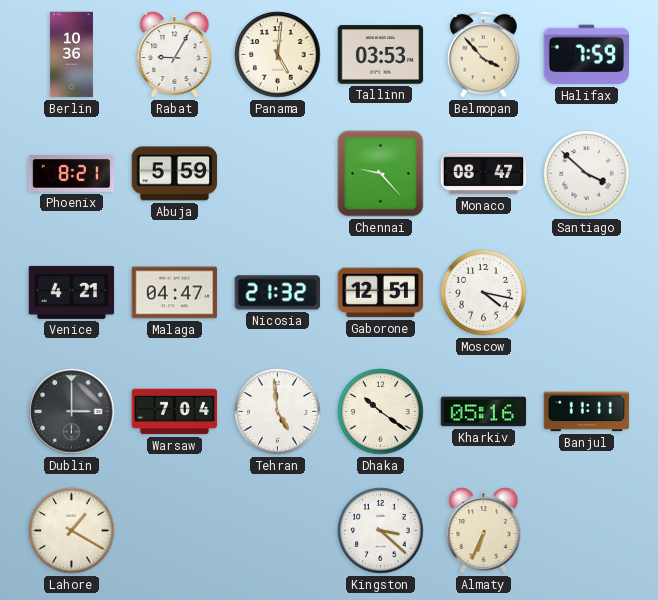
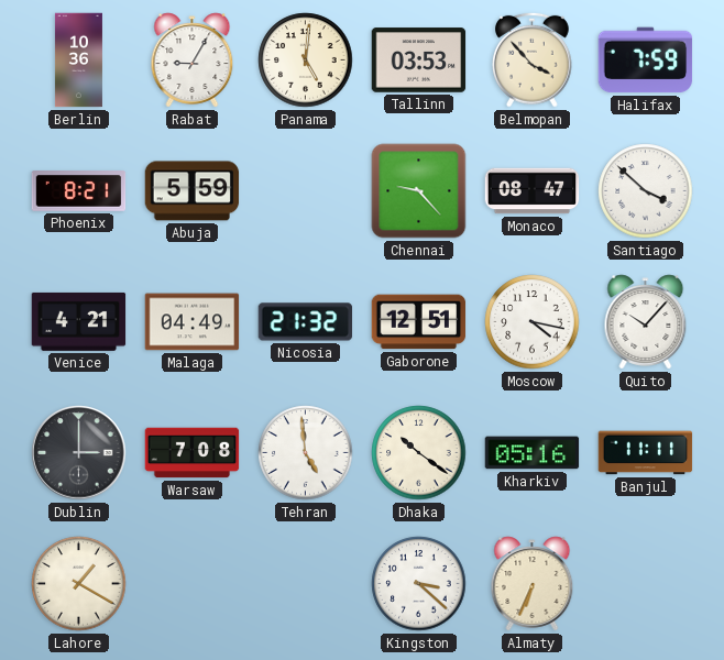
Malaga: 04:47 -> 04:49
Quito: none -> 10:07
Warsaw: 7:04 -> 7:08
